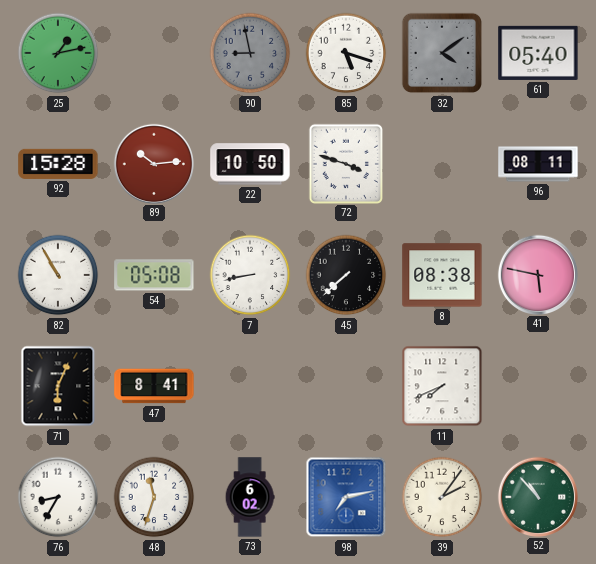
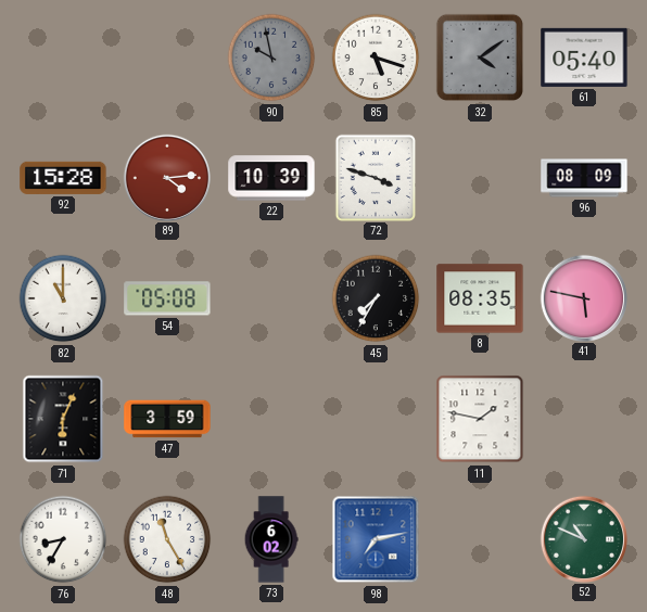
25: 1:13 -> none
90: 8:58 -> 9:58
89: 10:14 -> 4:14
22: 10:50 -> 10:39
96: 08:11 -> 08:09
82: 10:55 -> 11:00
7: 8:43 -> none
45: 7:38 -> 7:35
8: 08:38 -> 08:35
47: 8:41 -> 3:59
11: 7:41 -> 1:47
48: 11:33 -> 11:25
39: 2:06 -> none
52: 10:53 -> 10:49
